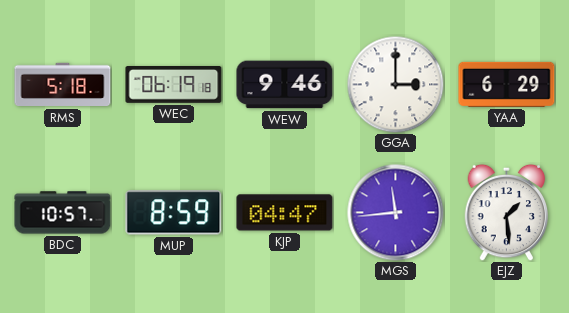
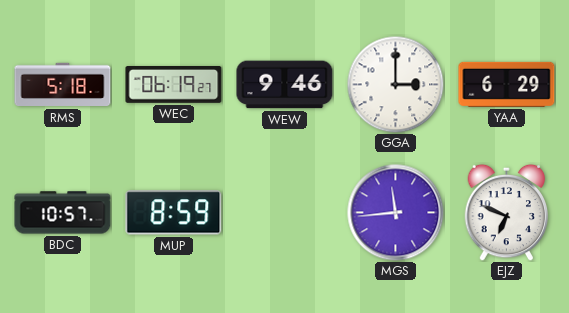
WEC: 06:19:18 -> 06:19:27
KJP: 04:47 -> none
EJZ: 1:29 -> 6:49
